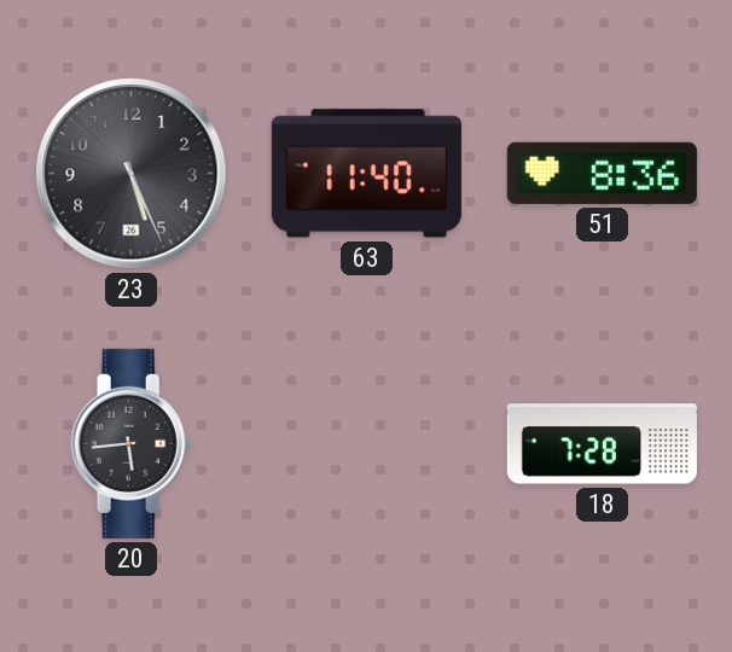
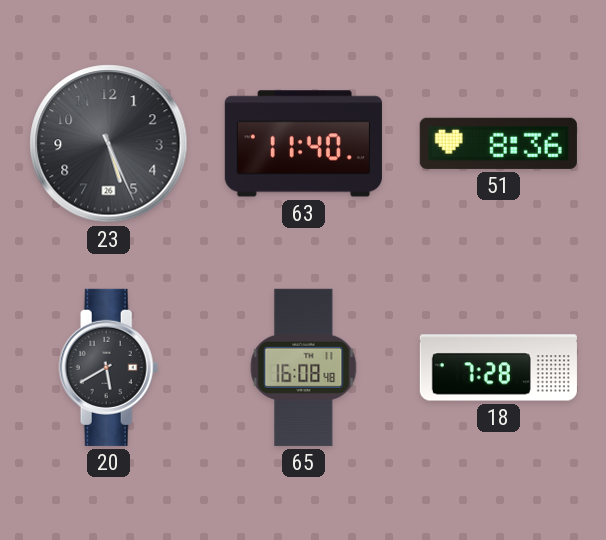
20: 5:44 -> 5:40
65: none -> 16:08
